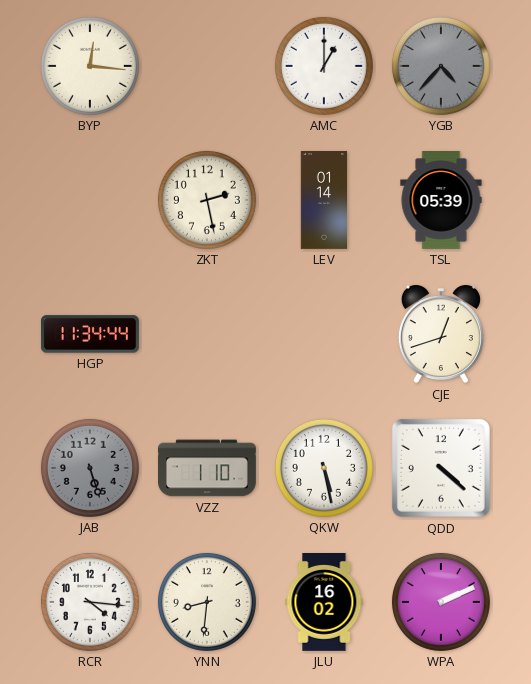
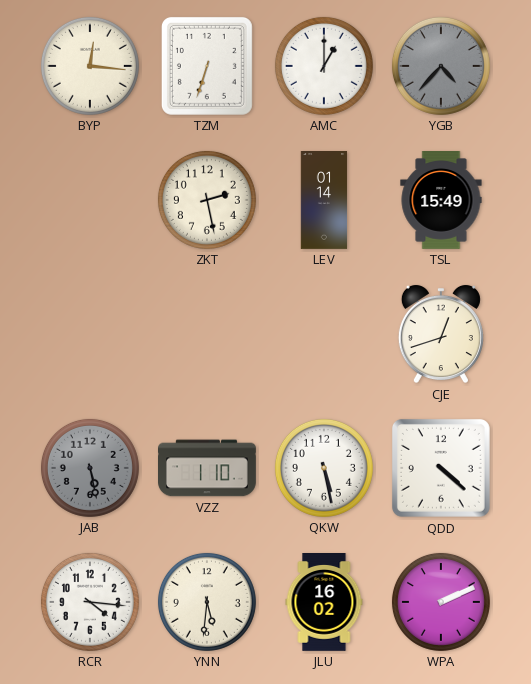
TZM: none -> 6:33
TSL: 05:39 -> 15:49
HGP: 11:34 -> none
JAB: 5:27 -> 5:28
YNN: 8:31 -> 5:31
